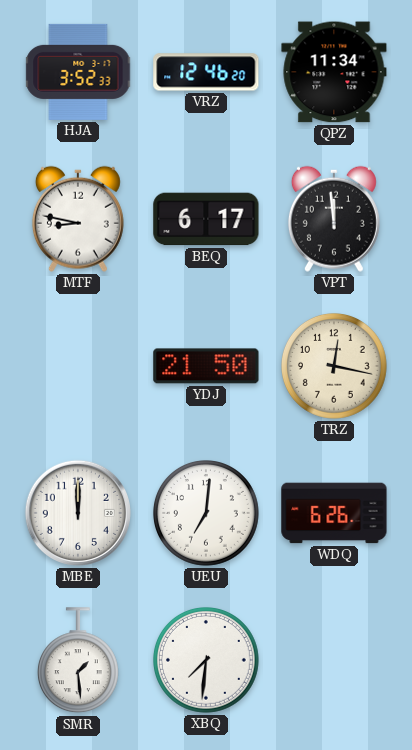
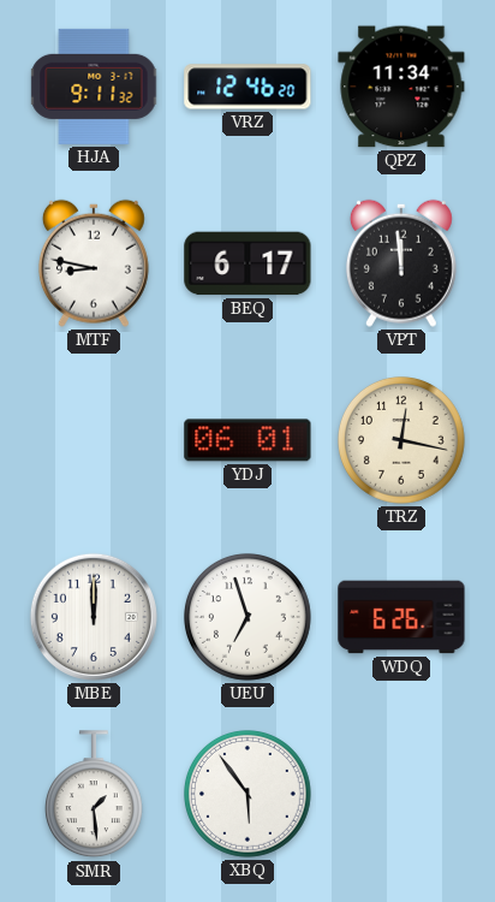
HJA: 3:52 -> 9:11
YDJ: 21:50 -> 06:01
UEU: 7:01 -> 6:57
XBQ: 7:31 -> 5:54
